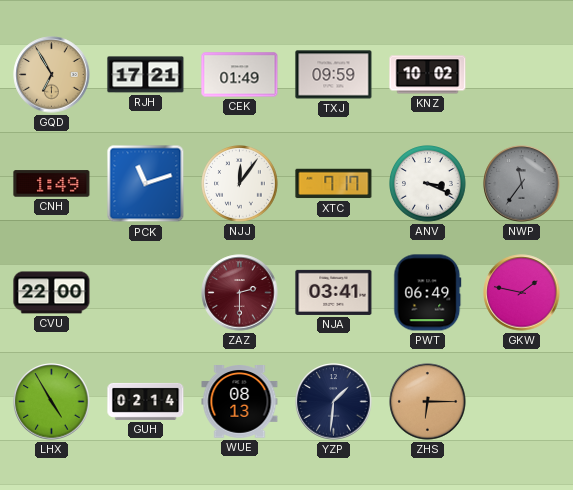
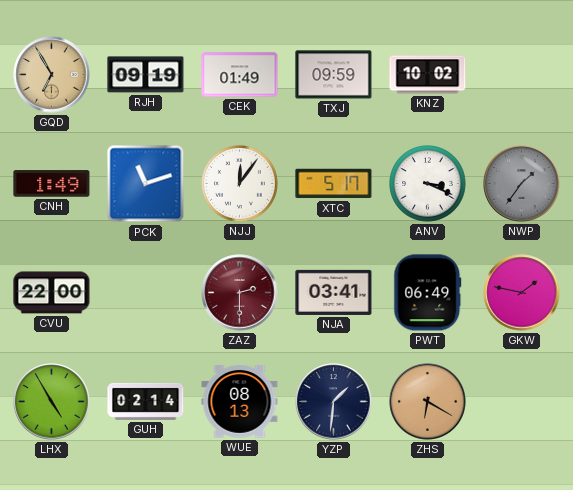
RJH: 17:21 -> 09:19
XTC: 7:17 -> 5:17
NWP: 11:36 -> 1:36
ZHS: 6:15 -> 6:20
